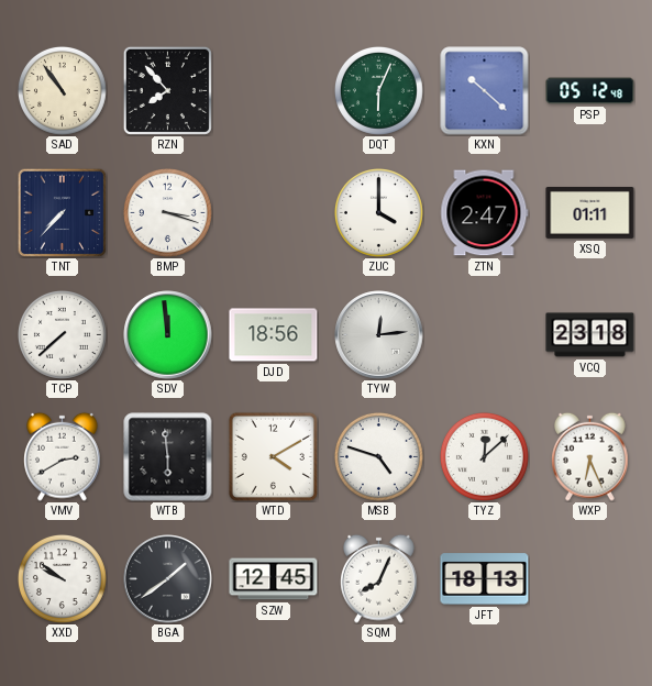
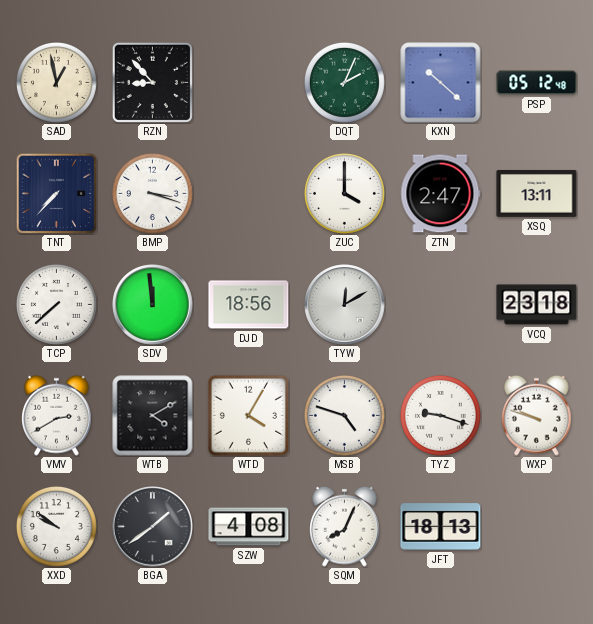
SAD: 10:54 -> 12:58
RZN: 7:53 -> 8:53
DQT: 6:04 -> 2:04
XSQ: 01:11 -> 13:11
TYW: 12:14 -> 12:10
WTB: 5:59 -> 4:10
WTD: 4:10 -> 4:05
TYZ: 12:08 -> 9:18
WXP: 6:26 -> 9:48
SZW: 12:45 -> 4:08
